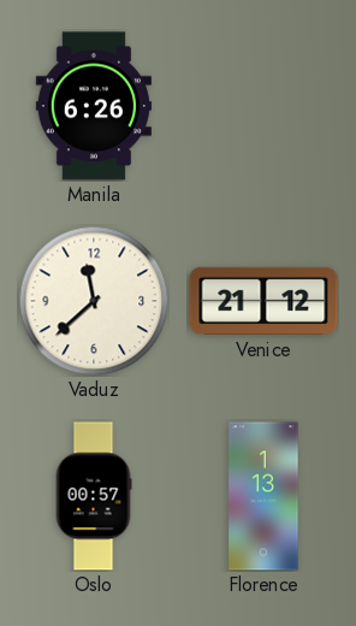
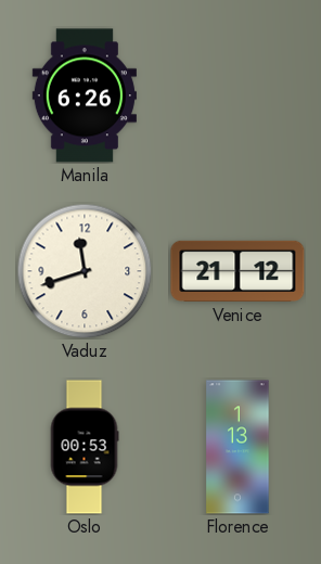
Vaduz: 11:38 -> 11:42
Oslo: 00:57 -> 00:53
